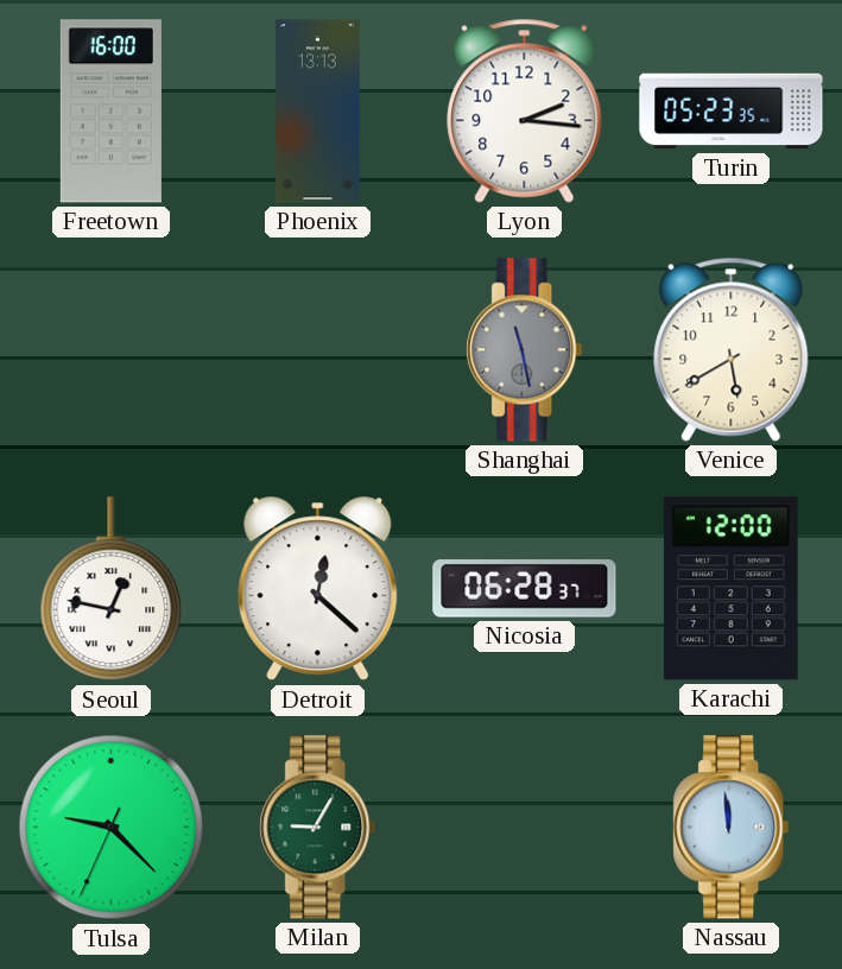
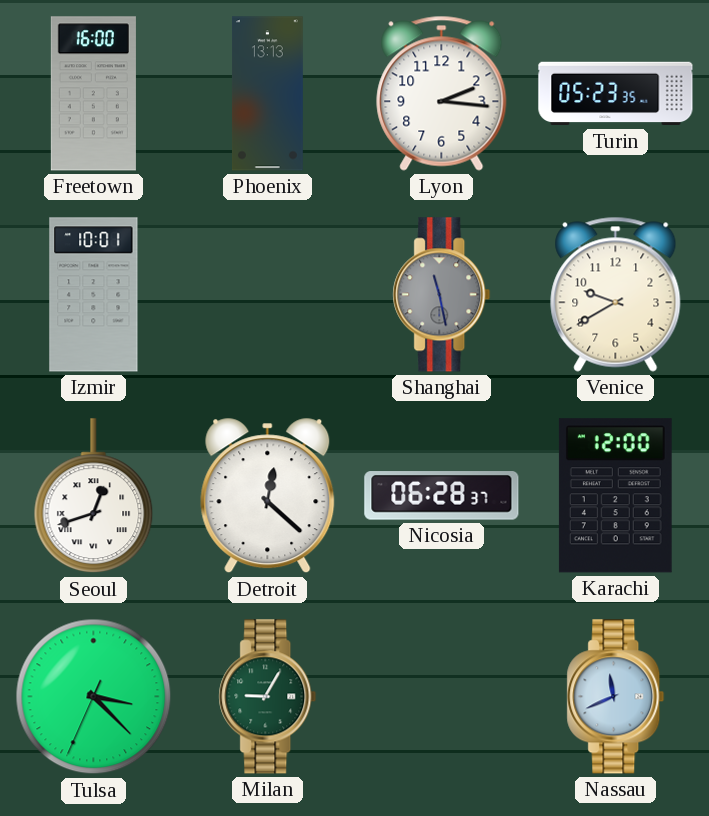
Izmir: none -> 10:01
Venice: 5:40 -> 9:40
Seoul: 12:47 -> 12:42
Tulsa: 9:22 -> 3:22
Nassau: 11:59 -> 11:41
